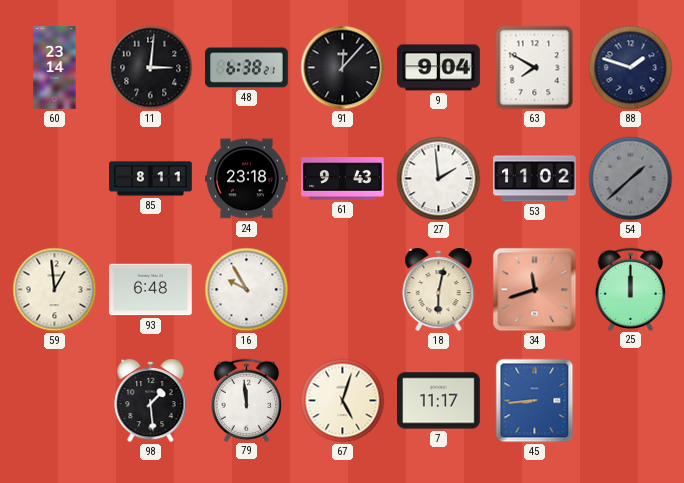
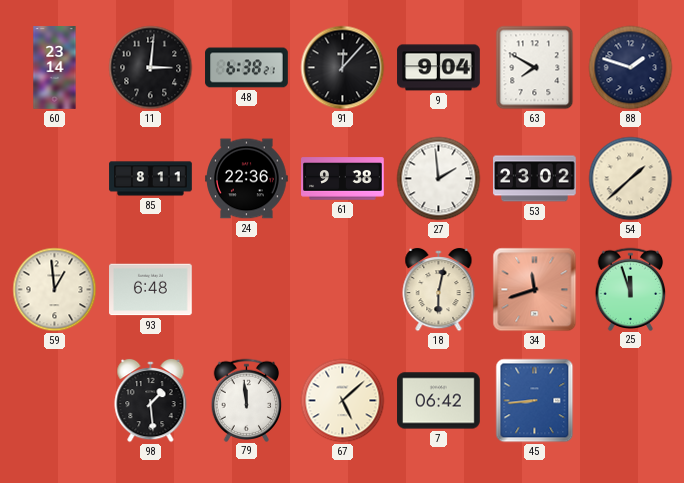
24: 23:18 -> 22:36
61: 9:43 -> 9:38
53: 11:02 -> 23:02
54 dial: grey -> cream
16: 9:55 -> none
25: 12:00 -> 11:57
67: 5:03 -> 5:08
7: 11:17 -> 06:42
